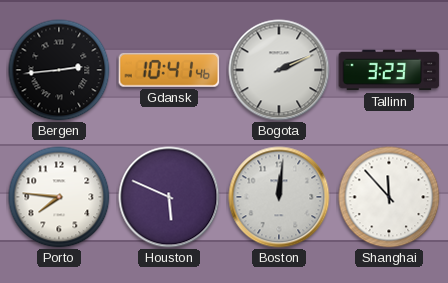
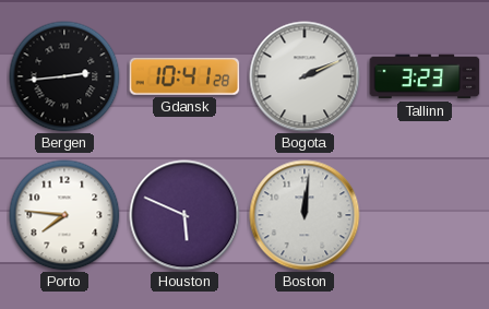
Gdansk: 10:41:46 -> 10:41:28
Shanghai: 11:53 -> none
